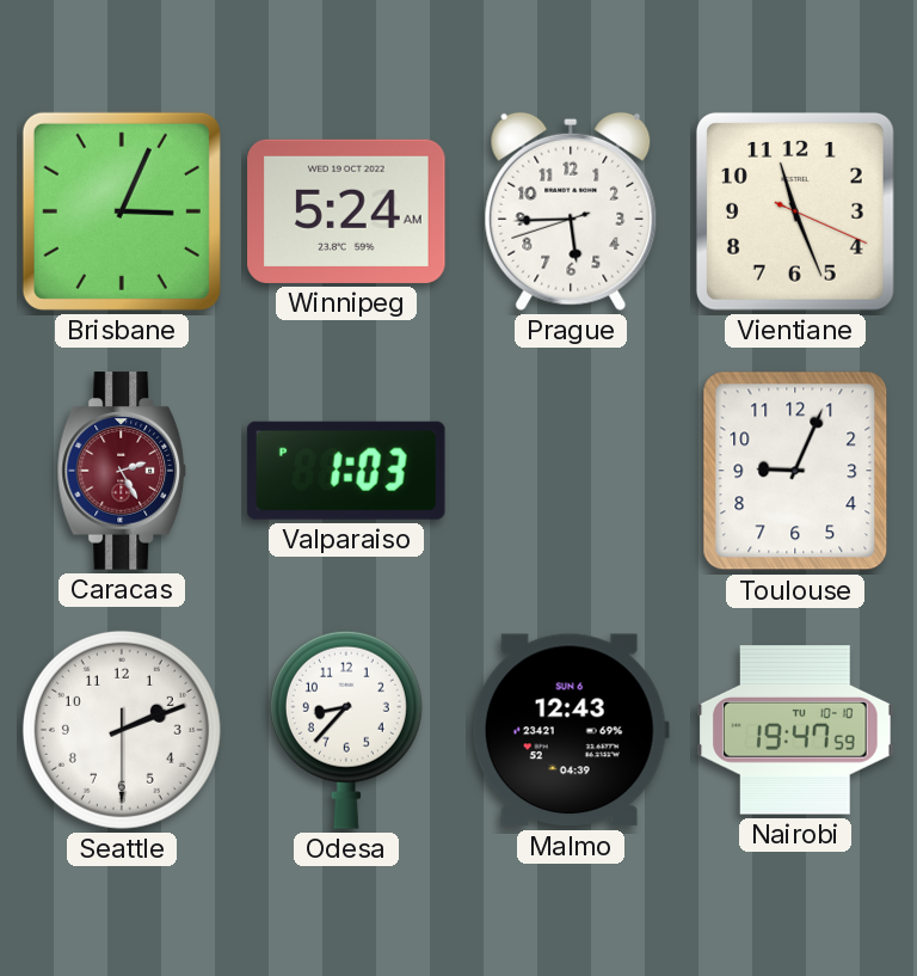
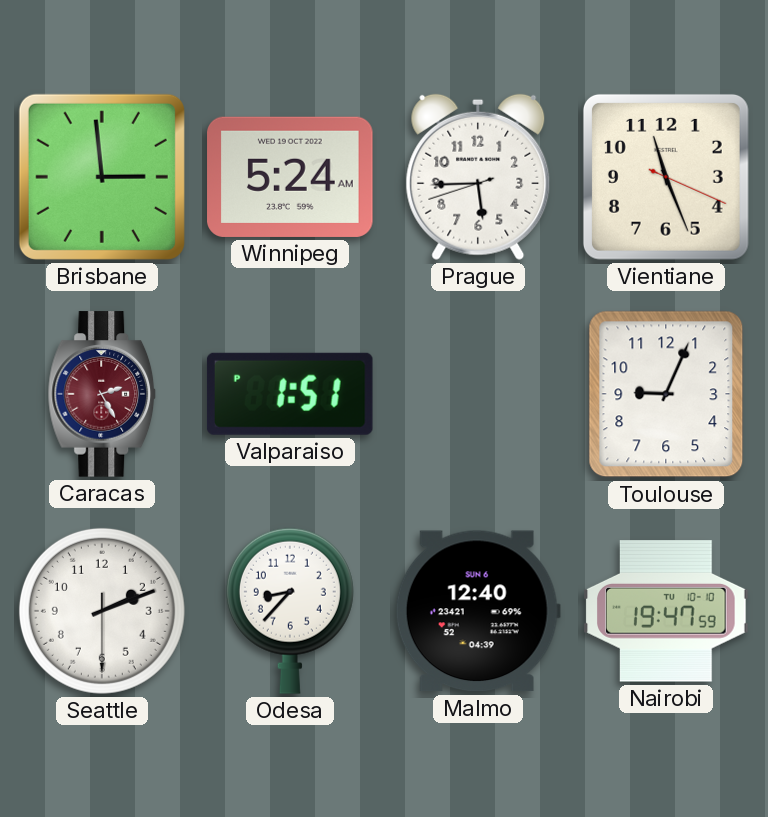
Brisbane: 3:04 -> 2:59
Valparaiso: 1:03 -> 1:51
Malmo: 12:43 -> 12:40
